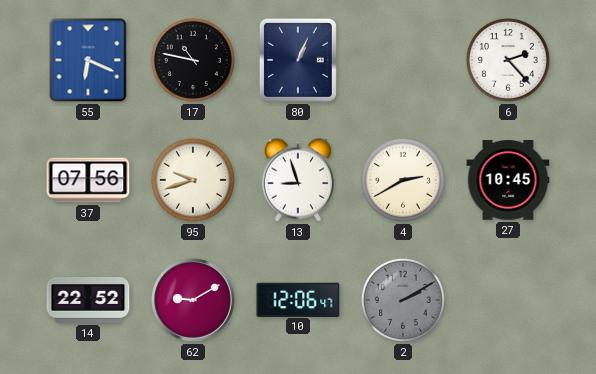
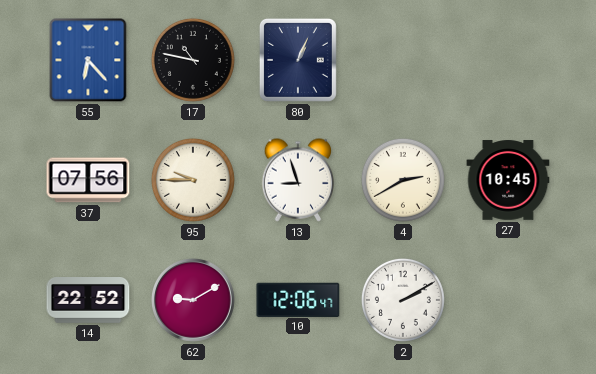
55: 6:19 -> 6:23
6: 2:23 -> none
95: 9:42 -> 9:45
2 dial: grey -> white
